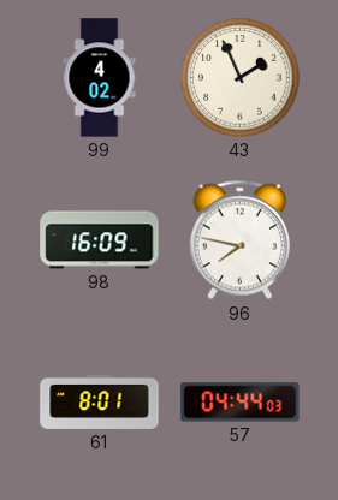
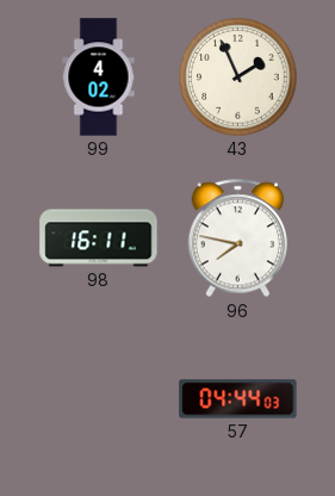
98: 16:09 -> 16:11
61: 8:01 -> none
